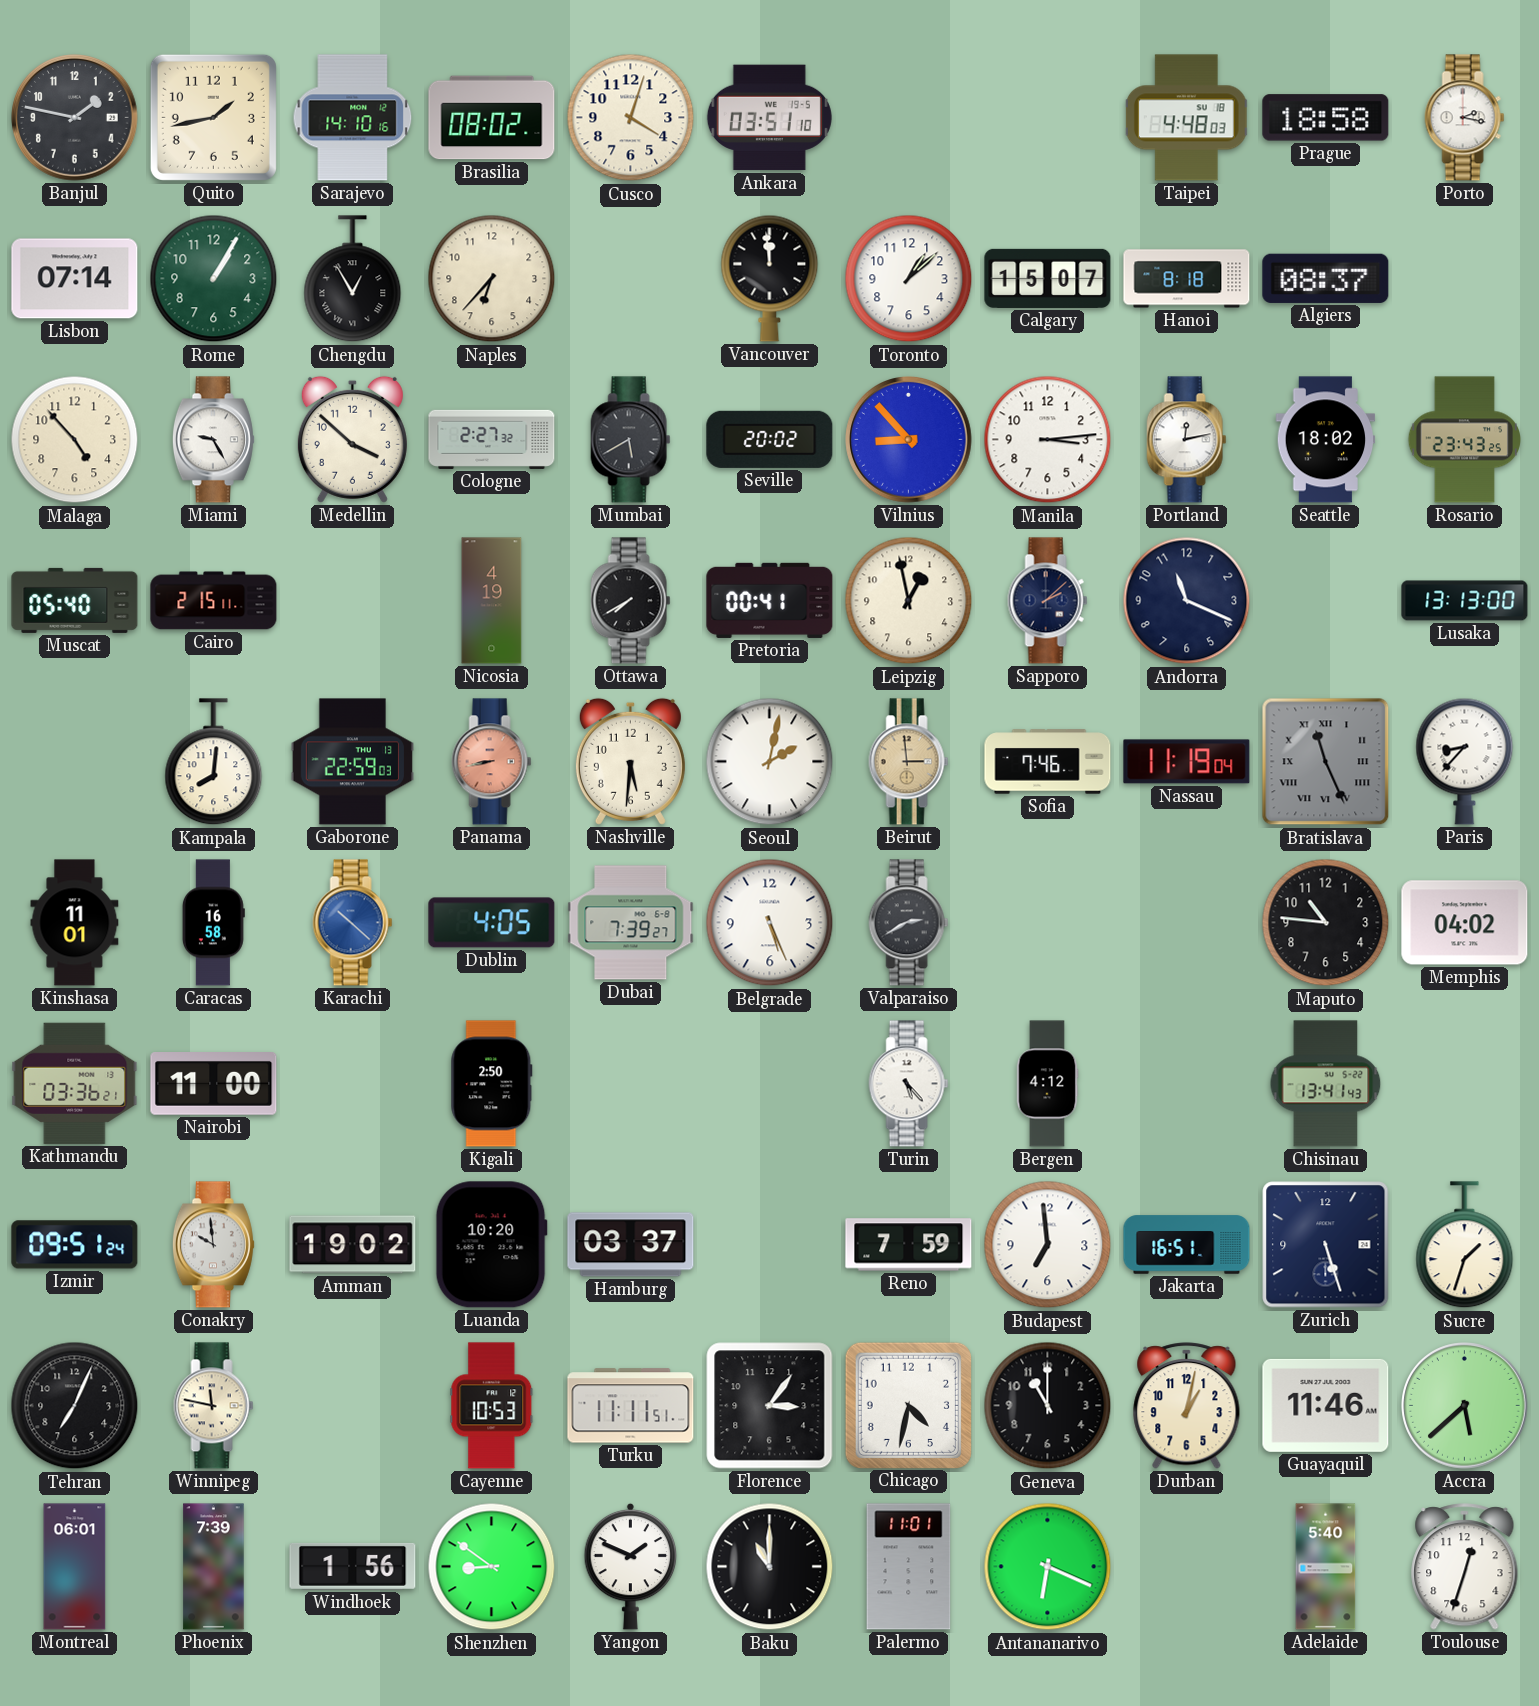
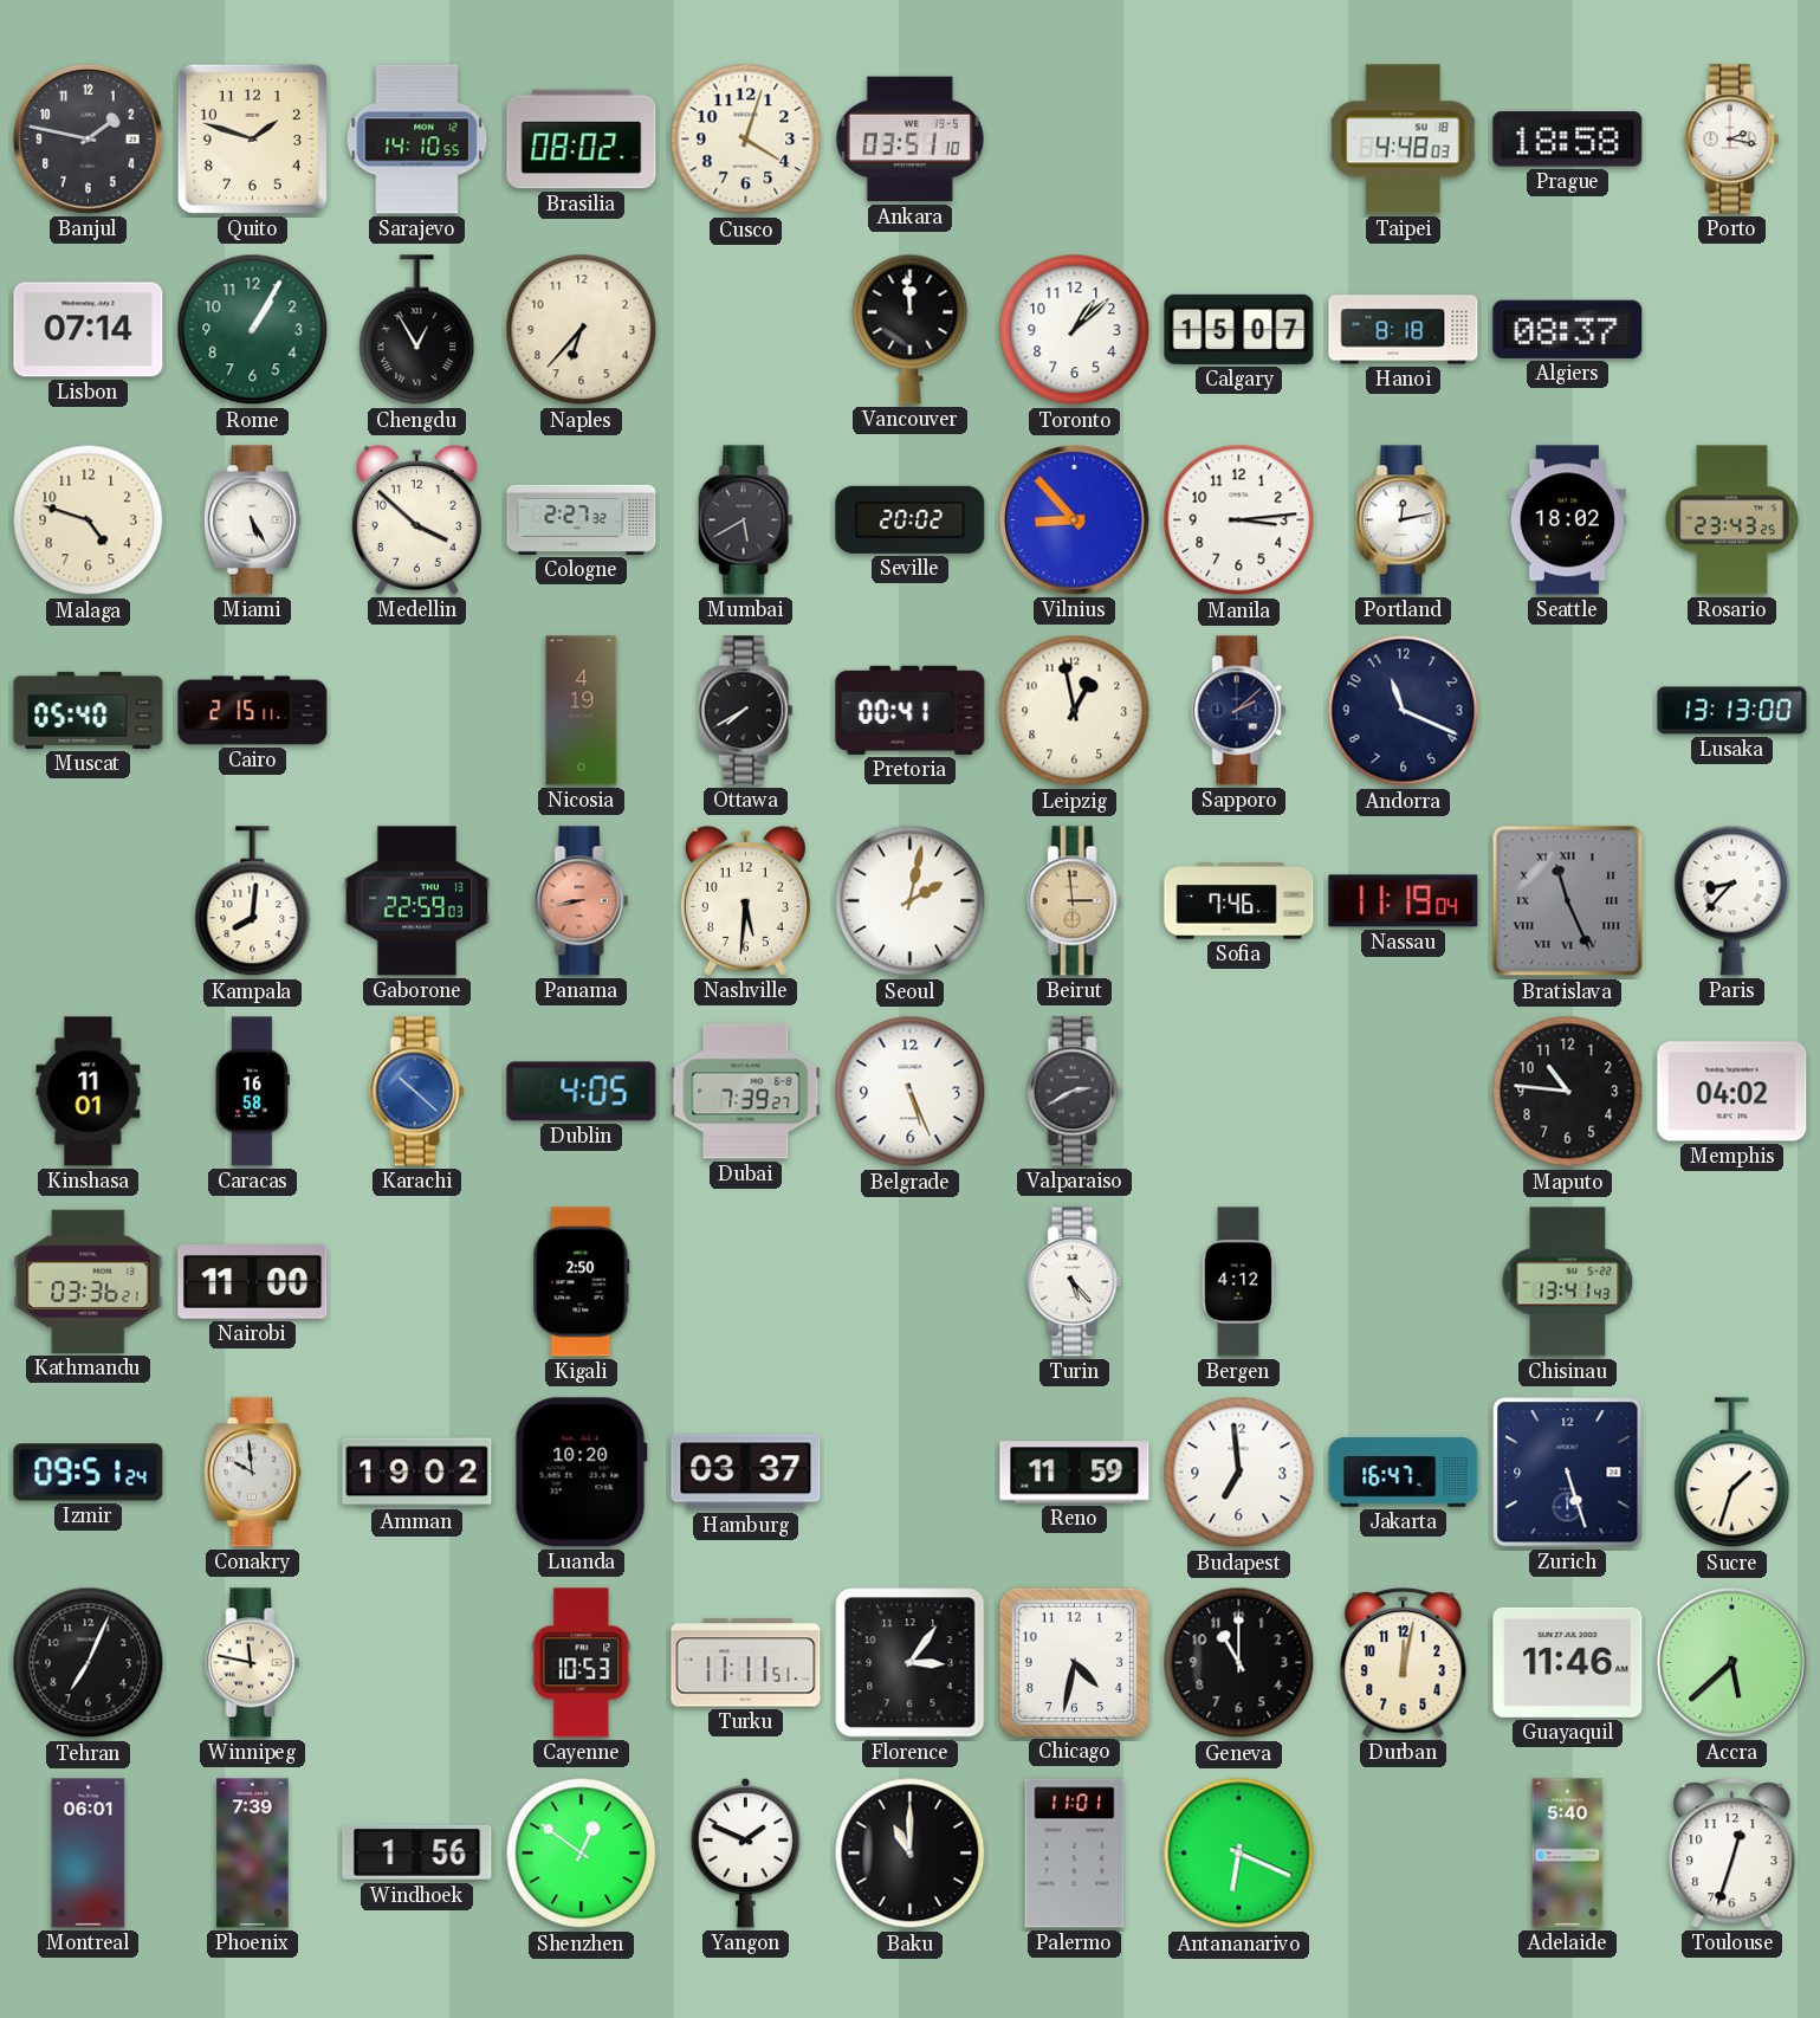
Quito: 1:43 -> 1:48
Sarajevo: 14:10:16 -> 14:10:55
Malaga: 4:53 -> 4:48
Miami: 9:25 -> 5:25
Reno: 7:59 -> 11:59
Jakarta: 16:51 -> 16:47
Durban: 1:02 -> 12:02
Shenzhen: 8:51 -> 12:51
